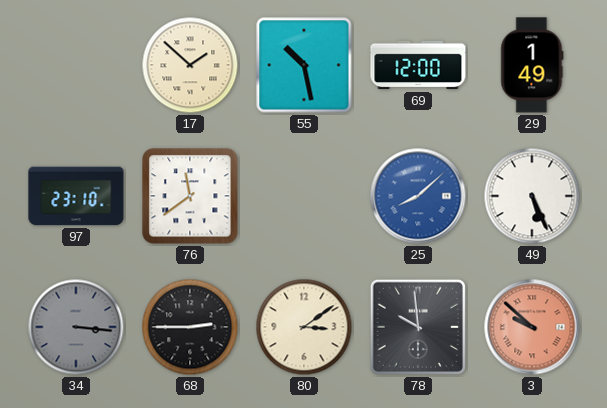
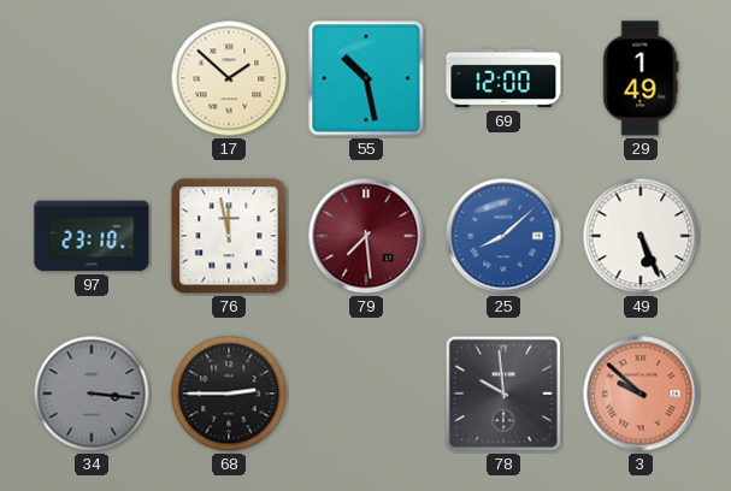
76: 11:39 -> 11:58
79: none -> 7:29
80: 3:09 -> none
